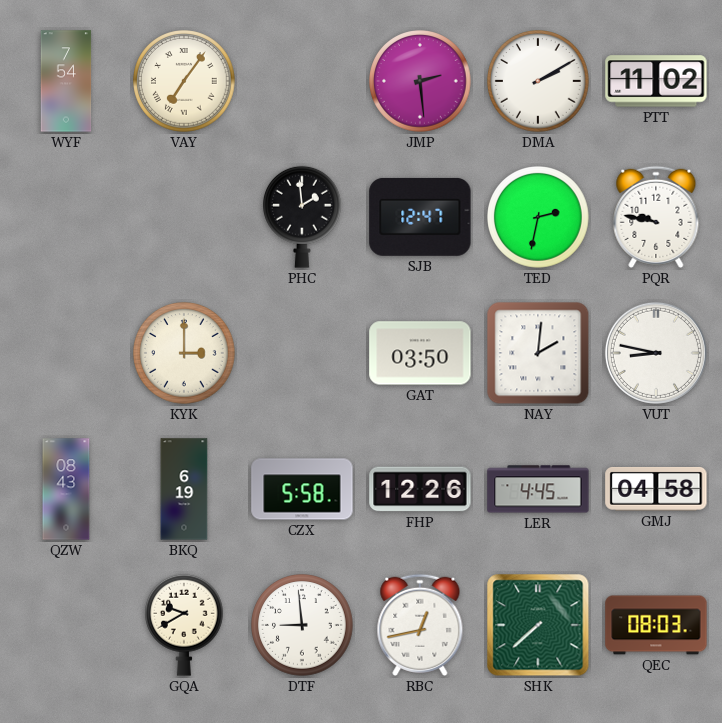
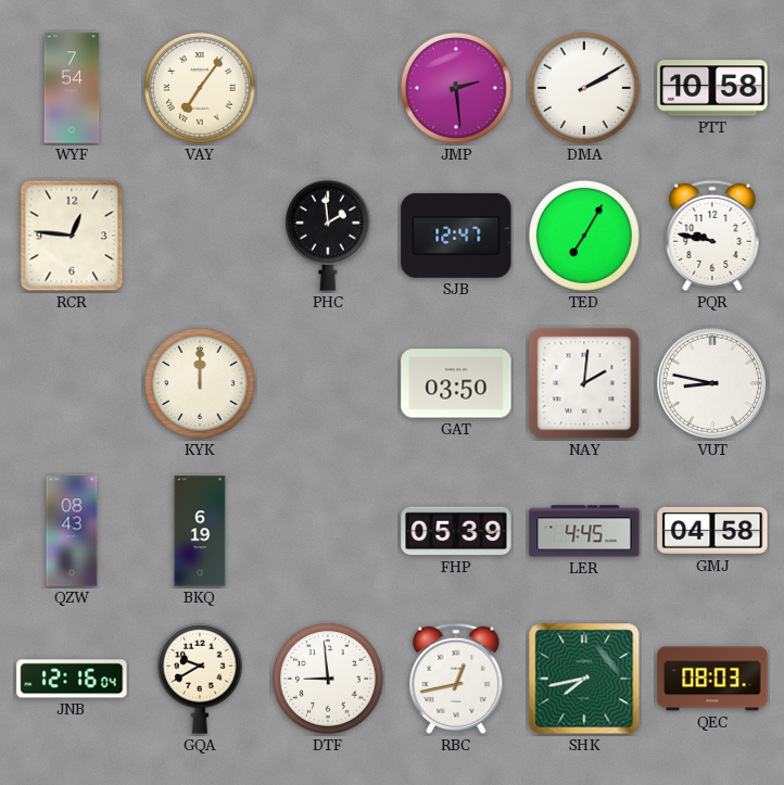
PTT: 11:02 -> 10:58
RCR: none -> 12:46
TED: 2:32 -> 7:05
KYK: 3:00 -> 12:00
CZX: 5:58 -> none
FHP: 12:26 -> 05:39
JNB: none -> 12:16
SHK: 7:38 -> 7:43
